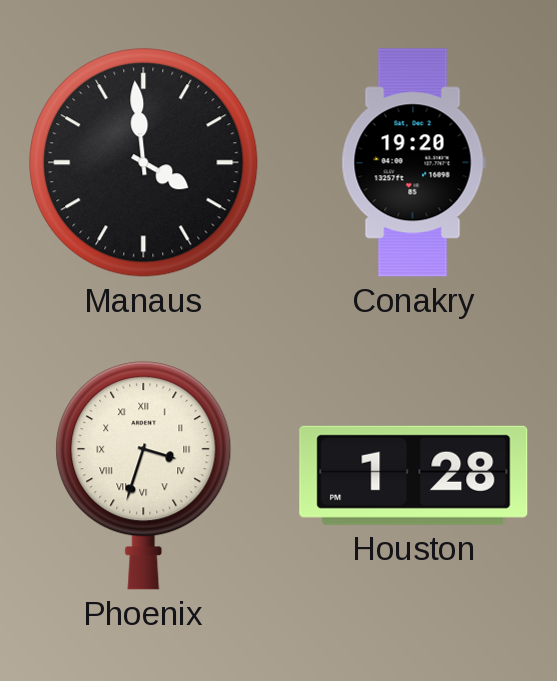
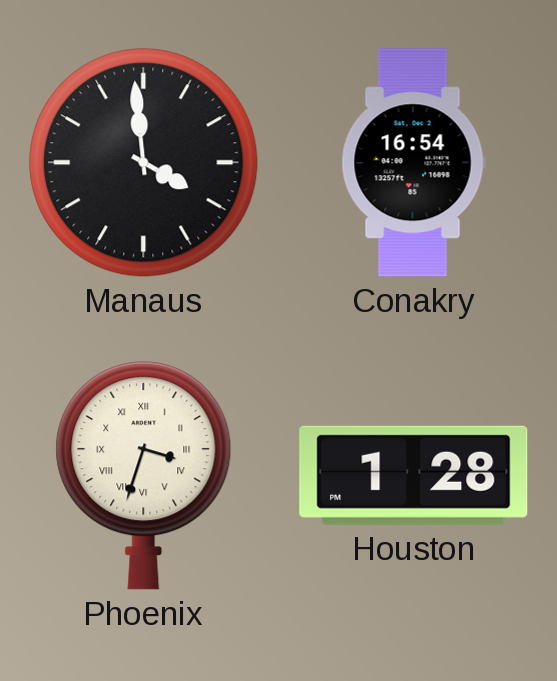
Conakry: 19:20 -> 16:54
